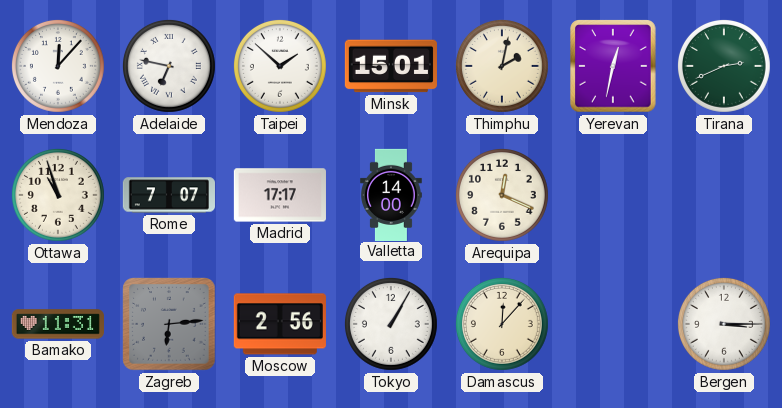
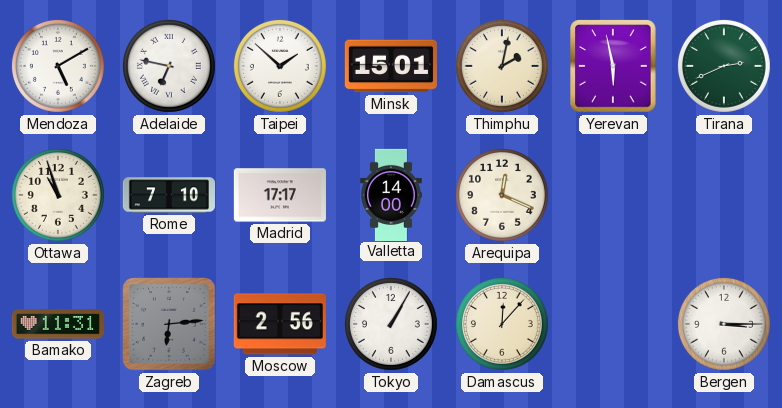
Mendoza: 12:07 -> 5:10
Yerevan: 12:32 -> 5:58
Rome: 7:07 -> 7:10
